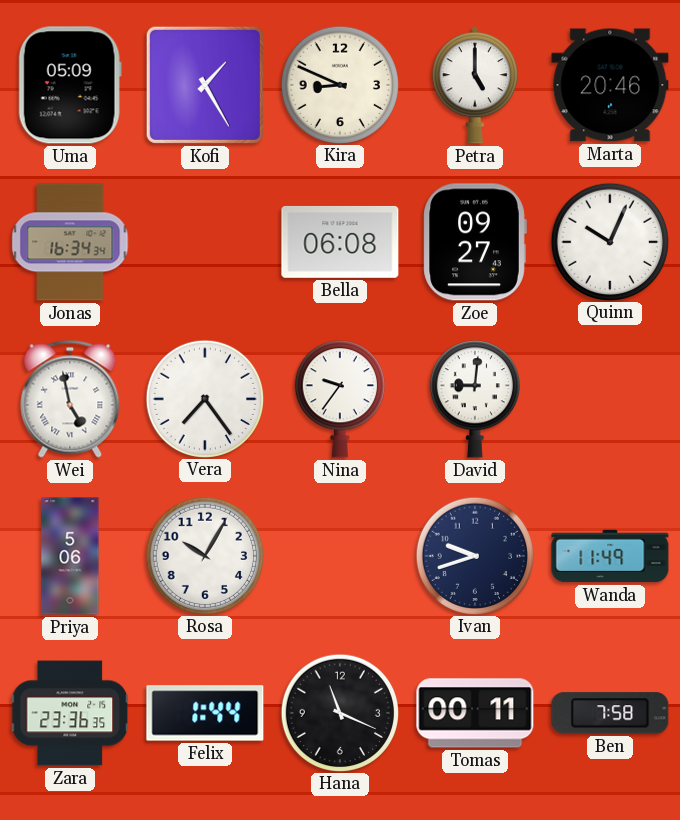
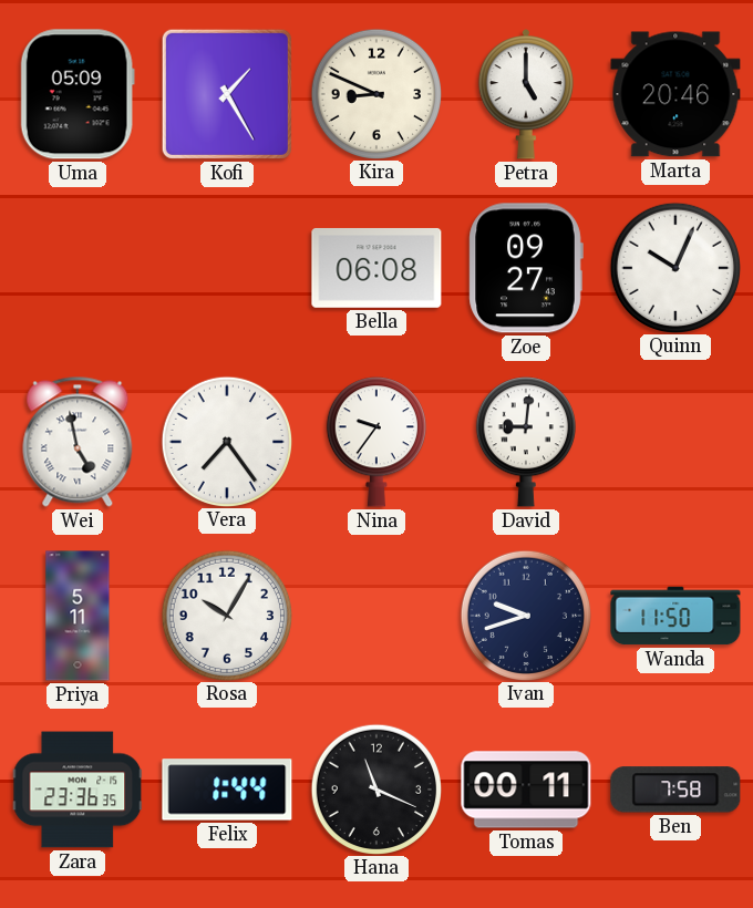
Jonas: 16:34 -> none
Priya: 5:06 -> 5:11
Wanda: 11:49 -> 11:50
